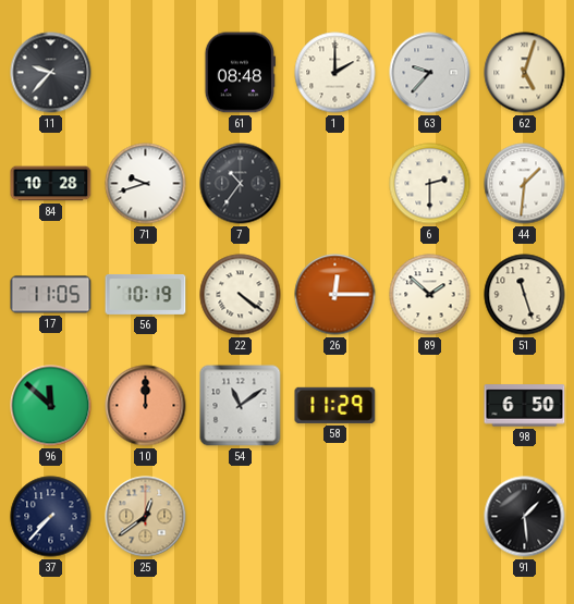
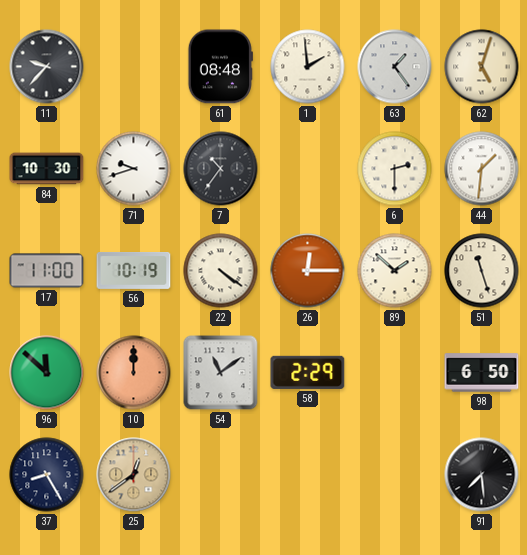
1: 2:00 -> 1:59
63: 9:37 -> 1:24
84: 10:28 -> 10:30
17: 11:05 -> 11:00
58: 11:29 -> 2:29
37: 7:37 -> 8:25
91: 1:29 -> 7:29
